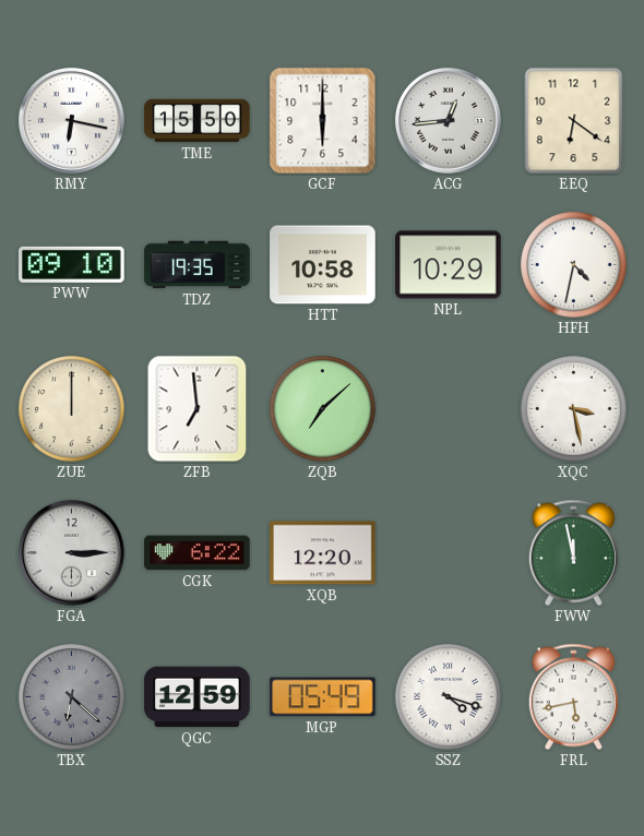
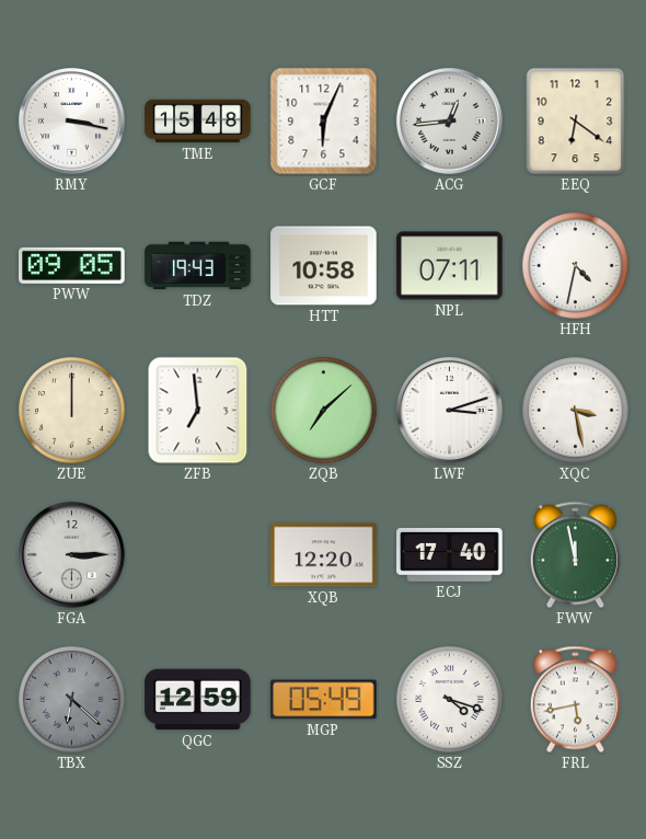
RMY: 6:17 -> 3:17
TME: 15:50 -> 15:48
GCF: 6:00 -> 6:04
PWW: 09:10 -> 09:05
TDZ: 19:35 -> 19:43
NPL: 10:29 -> 07:11
LWF: none -> 3:12
CGK: 6:22 -> none
ECJ: none -> 17:40
